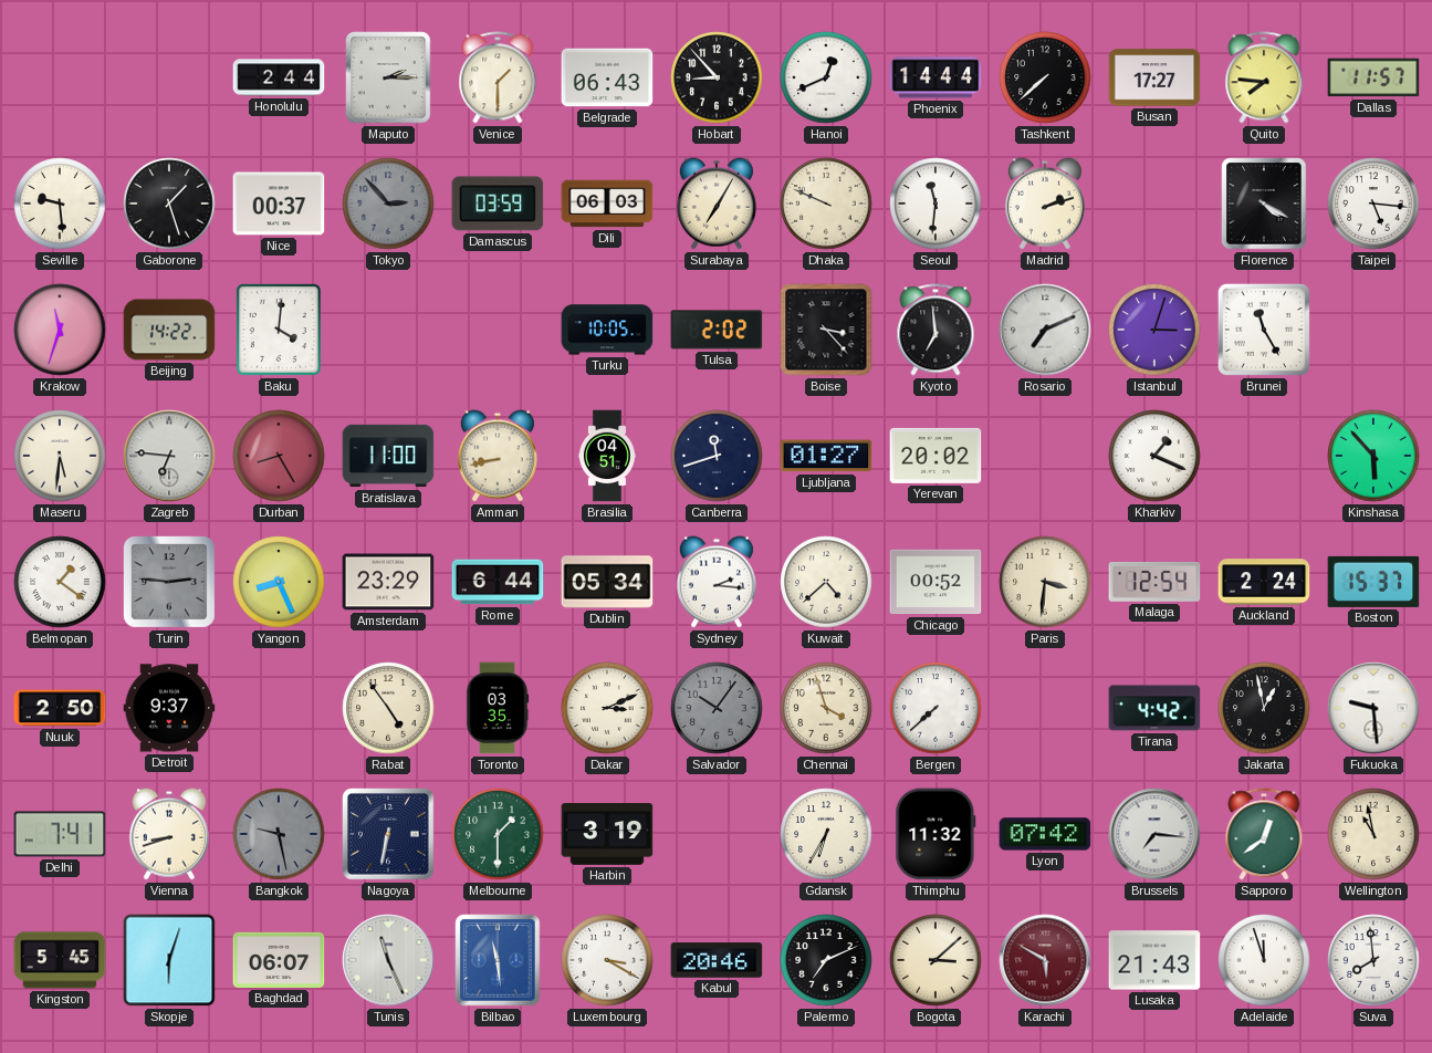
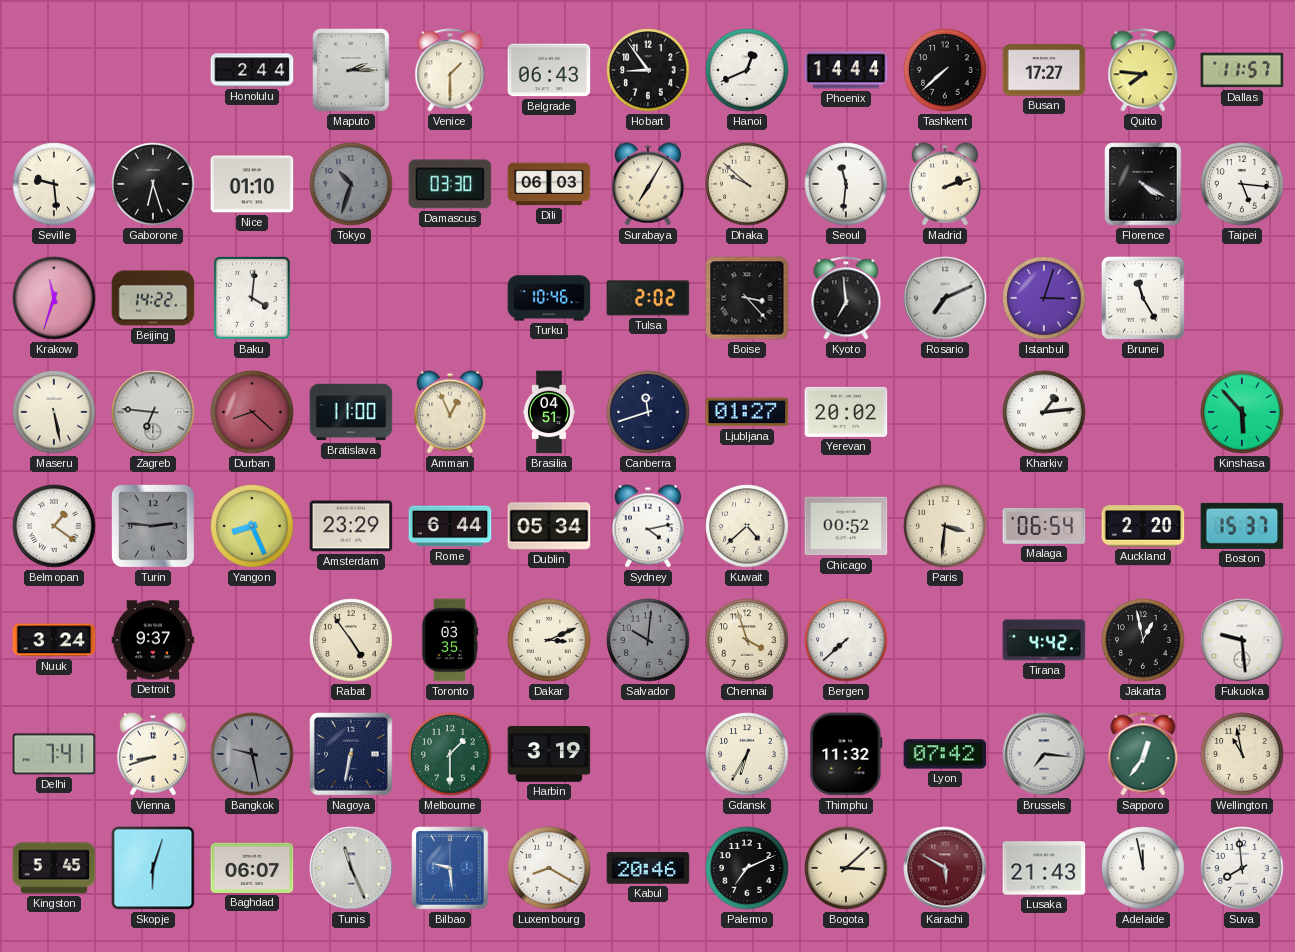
Hobart: 8:53 -> 8:54
Gaborone: 1:27 -> 6:27
Nice: 00:37 -> 01:10
Tokyo: 2:53 -> 10:33
Damascus: 03:59 -> 03:30
Dhaka: 9:49 -> 9:52
Turku: 10:05 -> 10:46
Maseru: 5:31 -> 5:28
Durban: 8:25 -> 8:22
Amman: 8:43 -> 12:56
Kharkiv: 1:19 -> 1:14
Sydney: 2:16 -> 4:13
Malaga: 12:54 -> 06:54
Auckland: 2:24 -> 2:20
Nuuk: 2:50 -> 3:24
Salvador: 10:06 -> 10:01
Sapporo: 12:39 -> 12:36
Bilbao: 11:29 -> 9:29
Luxembourg: 3:20 -> 8:20
Adelaide: 11:57 -> 11:58
